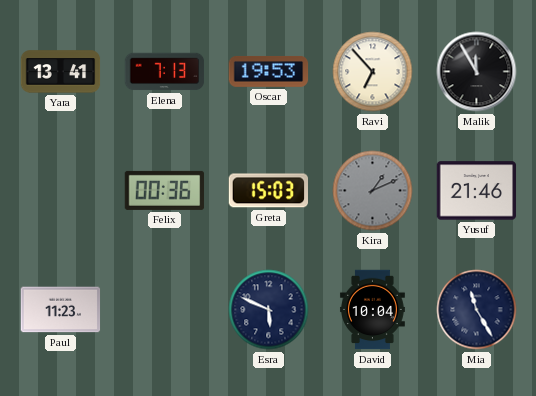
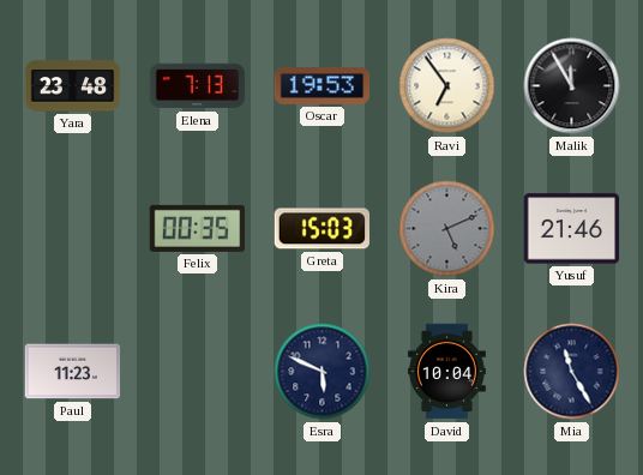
Yara: 13:41 -> 23:48
Ravi: 6:53 -> 6:54
Felix: 00:36 -> 00:35
Kira: 1:11 -> 5:11
